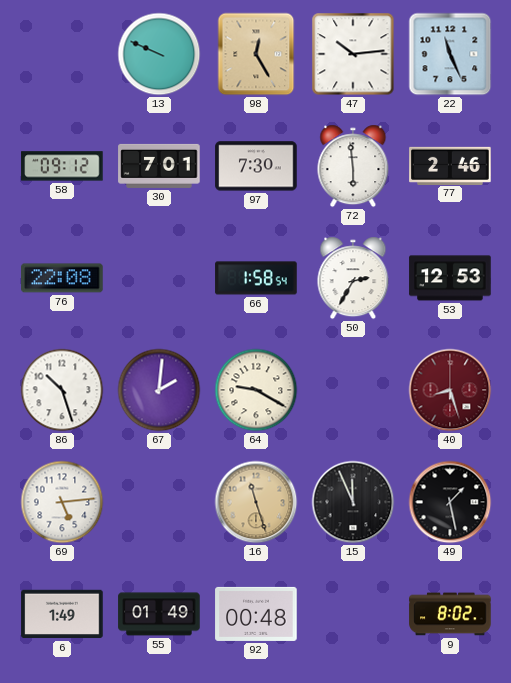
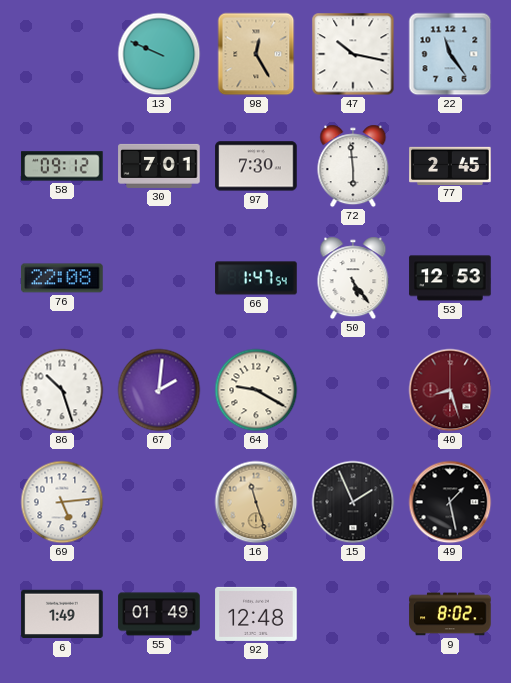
47: 10:14 -> 10:17
22: 11:26 -> 11:24
77: 2:46 -> 2:45
66: 1:58 -> 1:47
50: 2:35 -> 5:24
15: 11:56 -> 1:56
92: 00:48 -> 12:48
